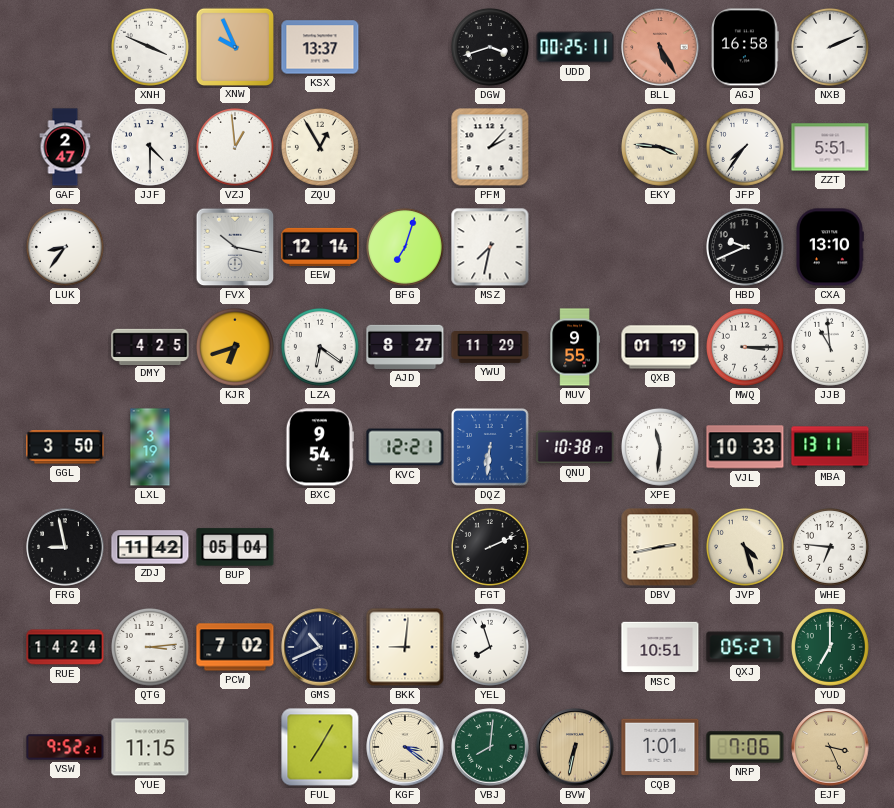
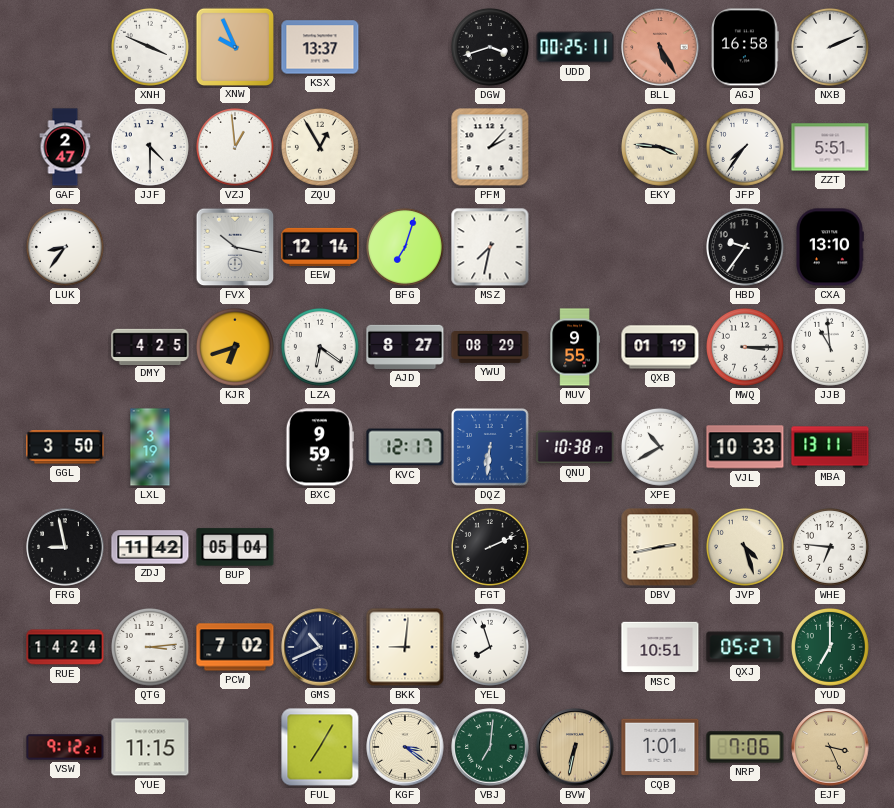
HBD: 9:41 -> 9:36
YWU: 11:29 -> 08:29
BXC: 9:54 -> 9:59
KVC: 12:21 -> 12:17
XPE: 11:31 -> 10:40
VSW: 9:52 -> 9:12
VBJ: 8:01 -> 7:01
